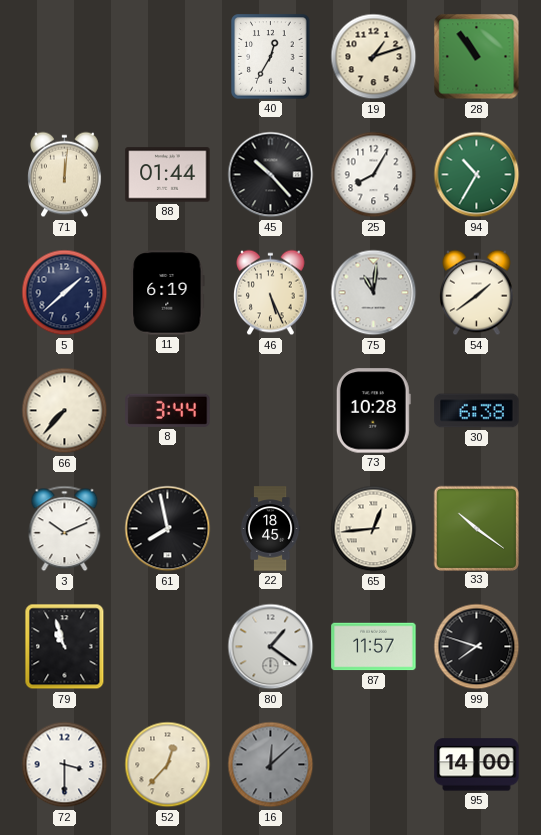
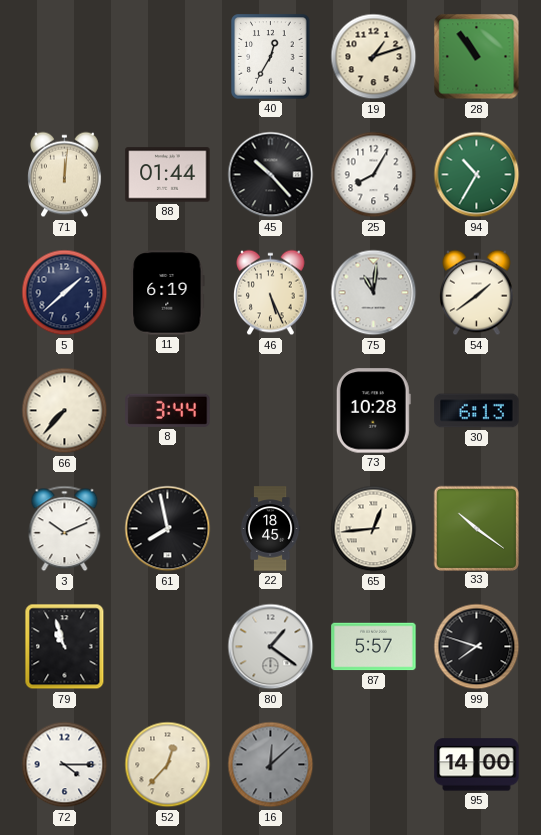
30: 6:38 -> 6:13
87: 11:57 -> 5:57
72: 3:30 -> 4:15
